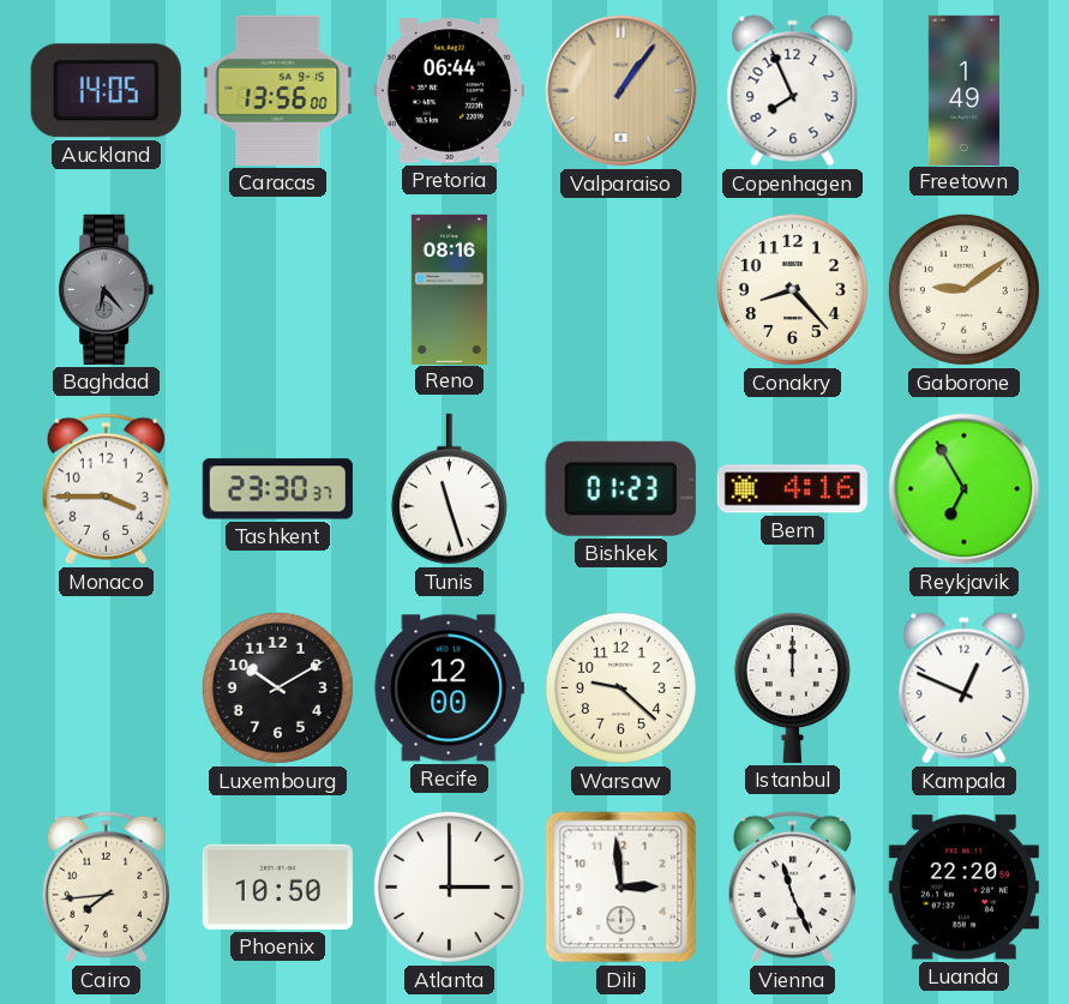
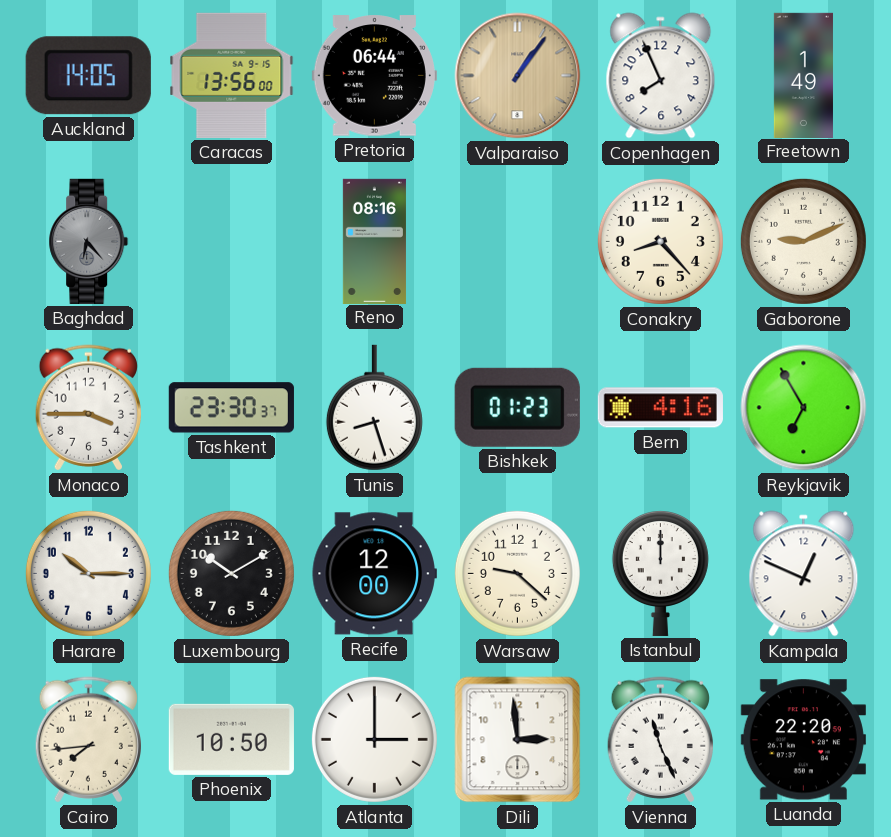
Gaborone: 9:09 -> 9:11
Tunis: 11:27 -> 8:27
Harare: none -> 10:15
